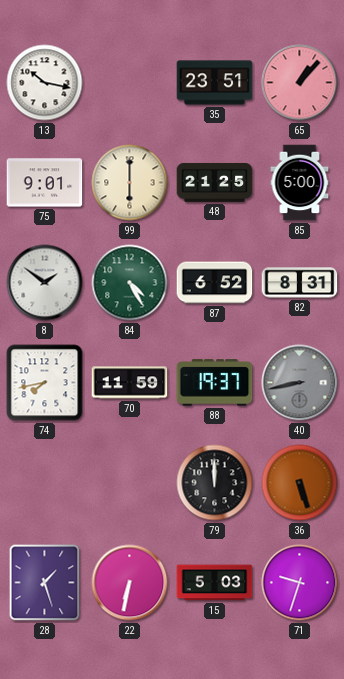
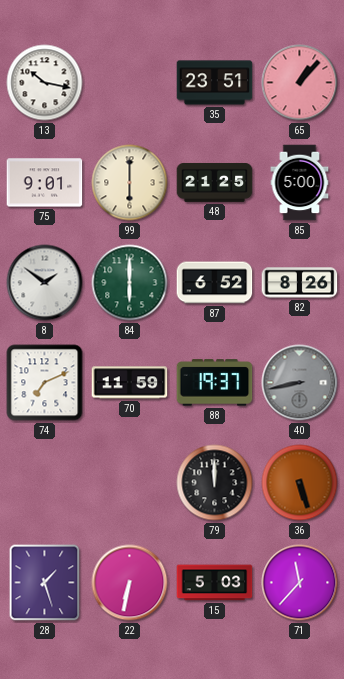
84: 4:25 -> 6:00
82: 8:31 -> 8:26
74: 7:43 -> 7:11
71: 9:33 -> 11:37
